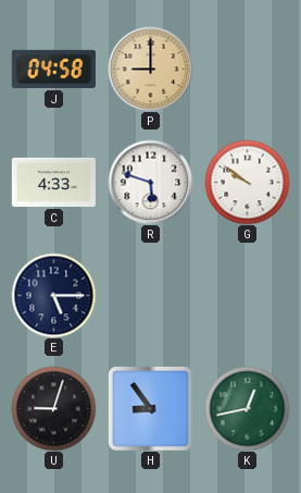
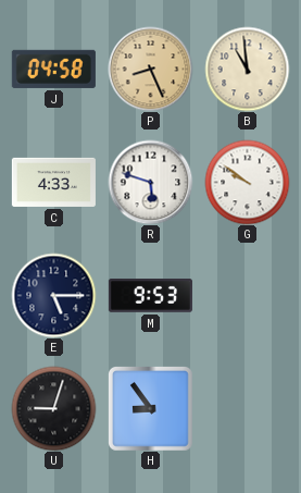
P: 9:00 -> 8:26
B: none -> 10:59
M: none -> 9:53
K: 12:43 -> none
